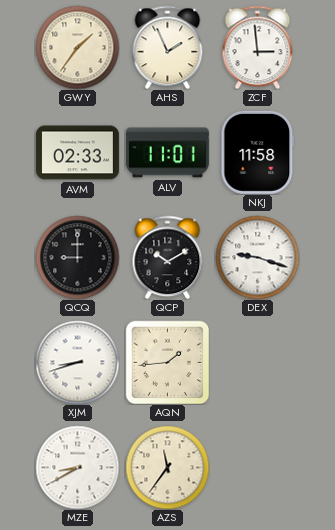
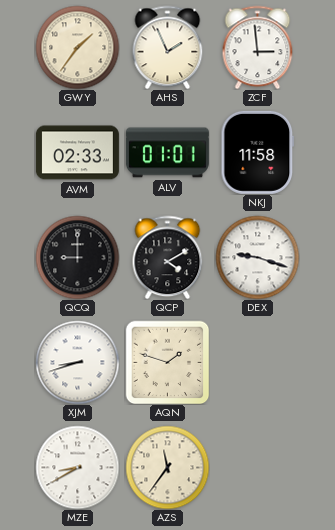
ALV: 11:01 -> 01:01
QCP: 10:10 -> 4:10
AQN: 1:44 -> 1:48
